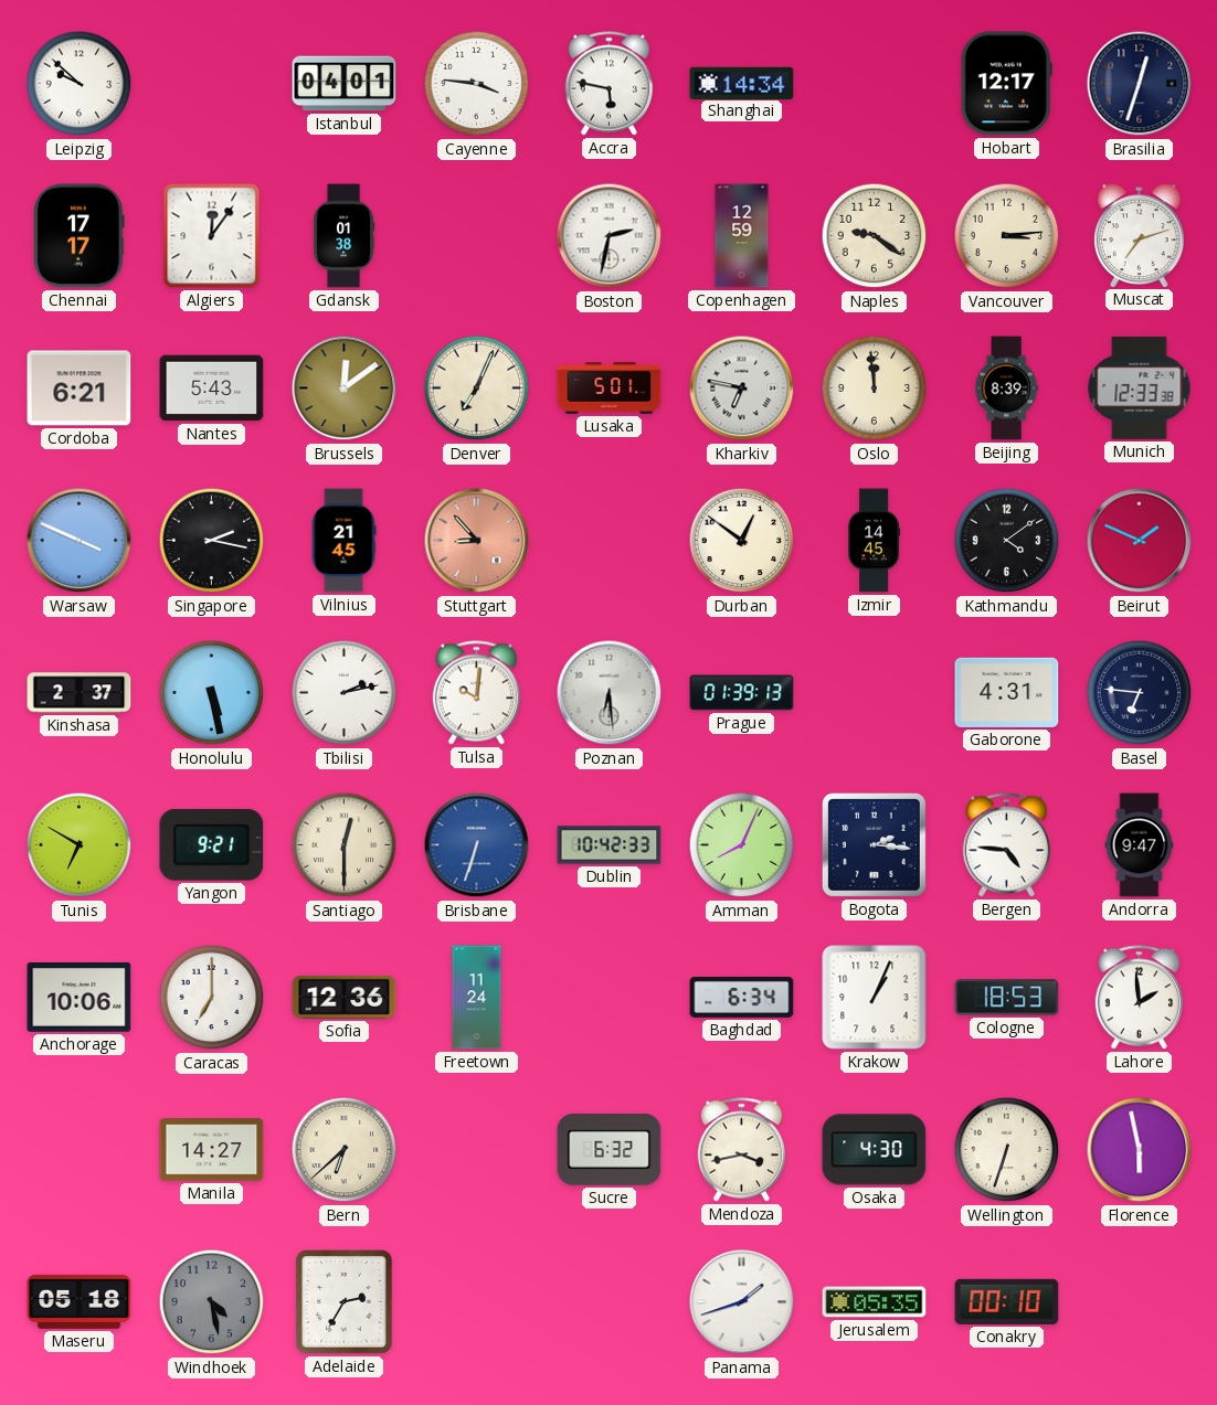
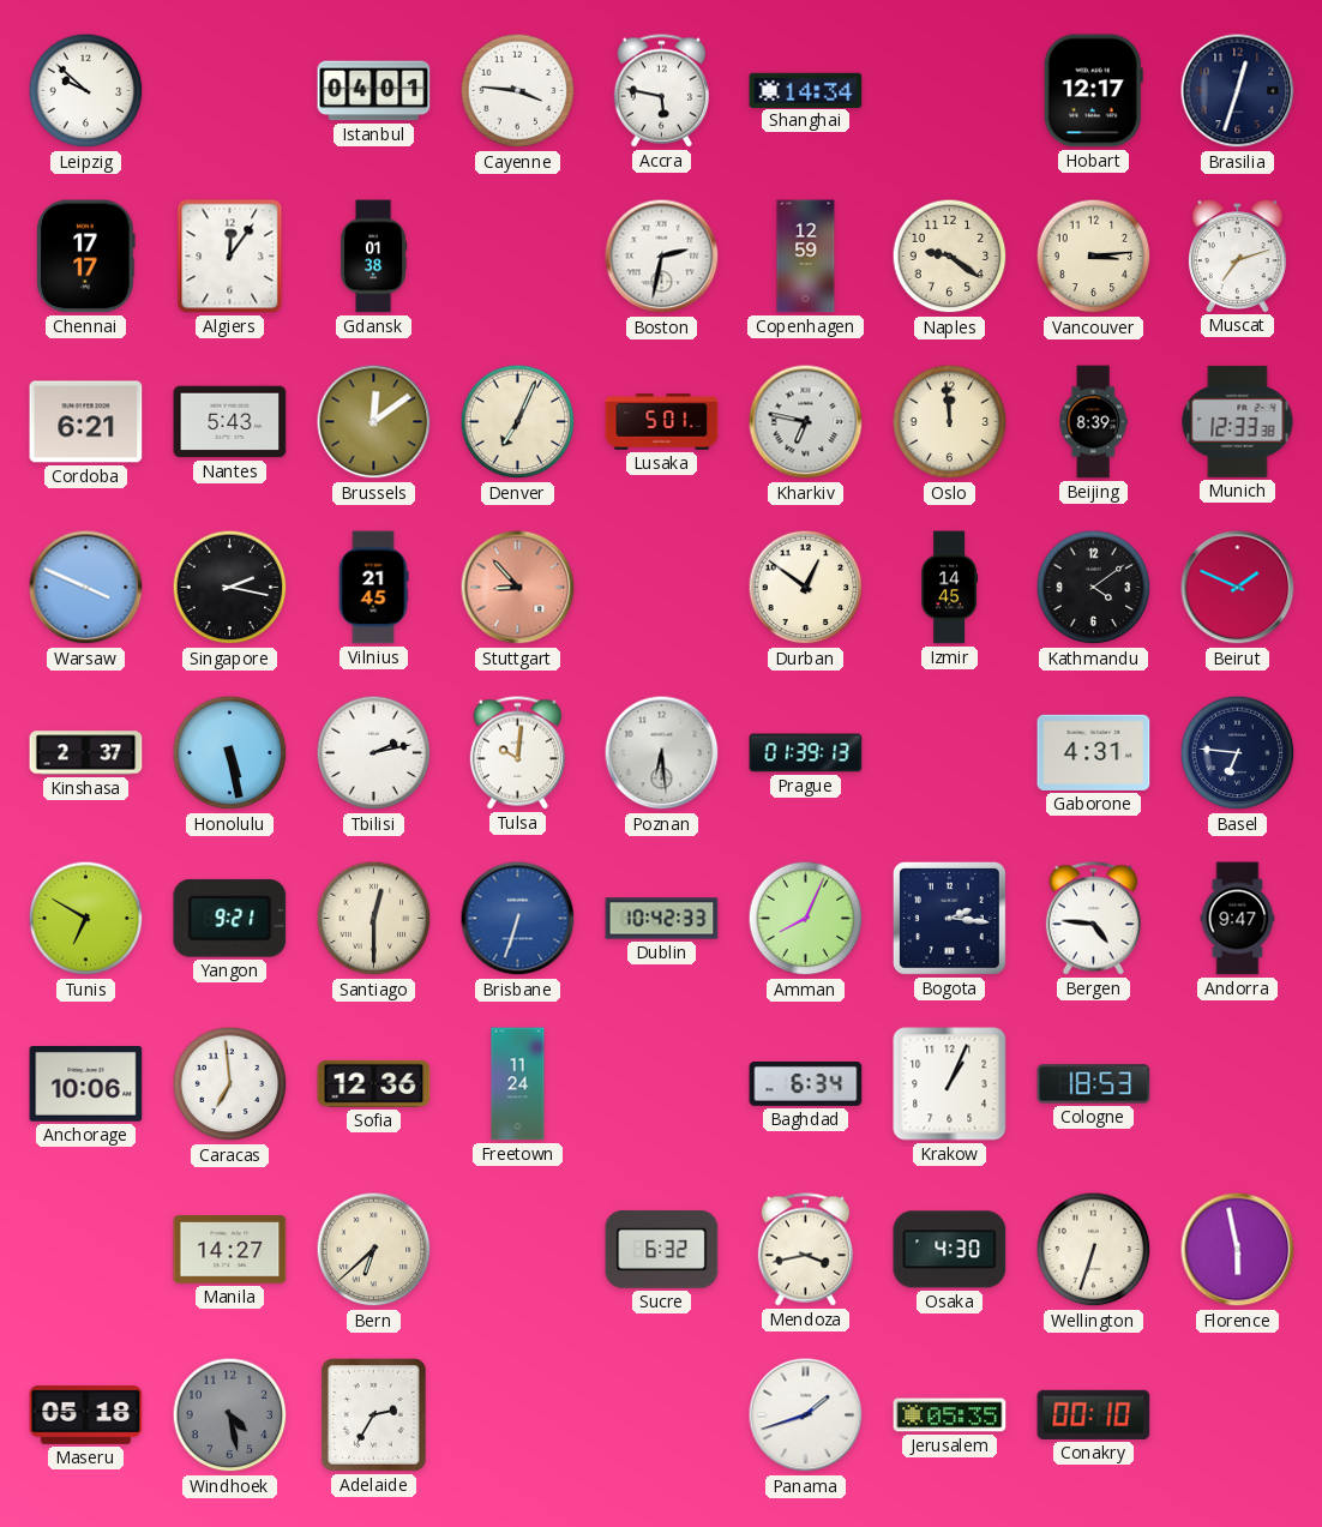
Caracas: 7:00 -> 6:59
Lahore: 1:59 -> none
